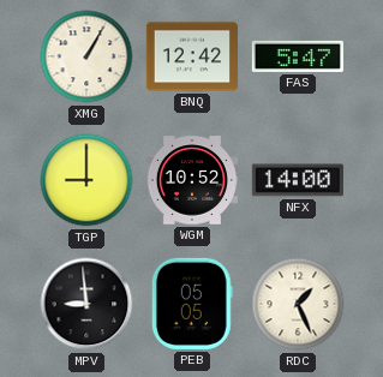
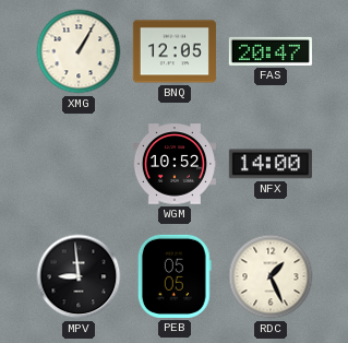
BNQ: 12:42 -> 12:05
FAS: 5:47 -> 20:47
TGP: 9:00 -> none
